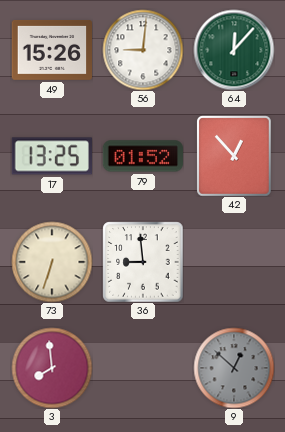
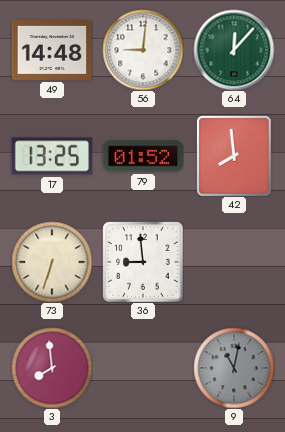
49: 15:26 -> 14:48
42: 12:53 -> 7:59
9: 12:52 -> 11:02
